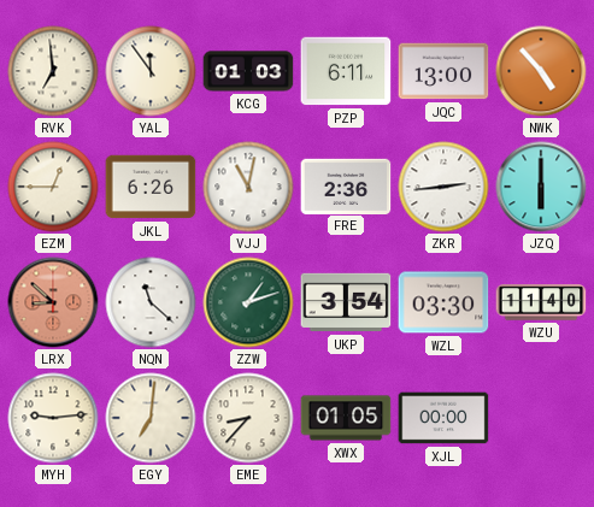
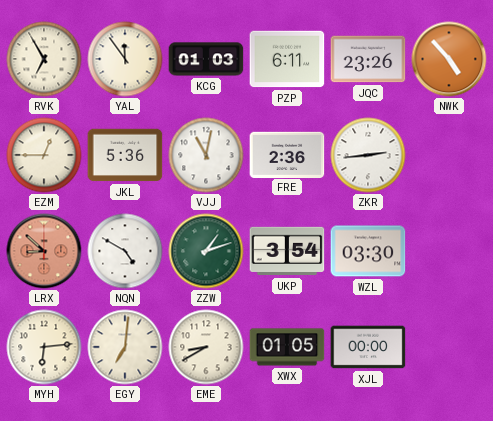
RVK: 6:59 -> 6:55
JQC: 13:00 -> 23:26
JKL: 6:26 -> 5:36
JZQ: 6:00 -> none
NQN: 11:22 -> 4:50
WZU: 11:40 -> none
MYH: 9:14 -> 6:14
EME: 8:37 -> 8:40
